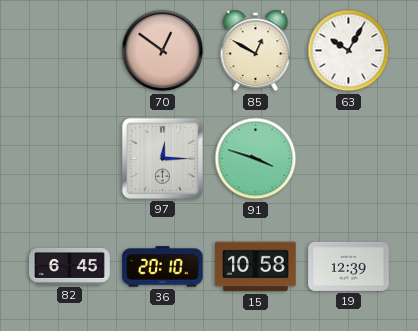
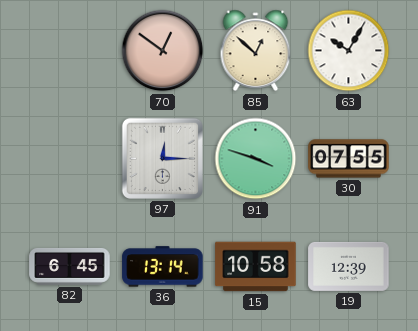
85: 12:50 -> 12:52
30: none -> 07:55
36: 20:10 -> 13:14
